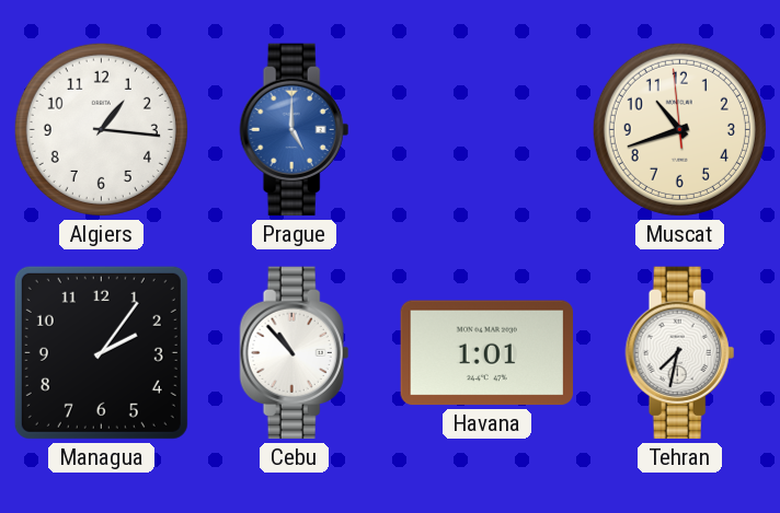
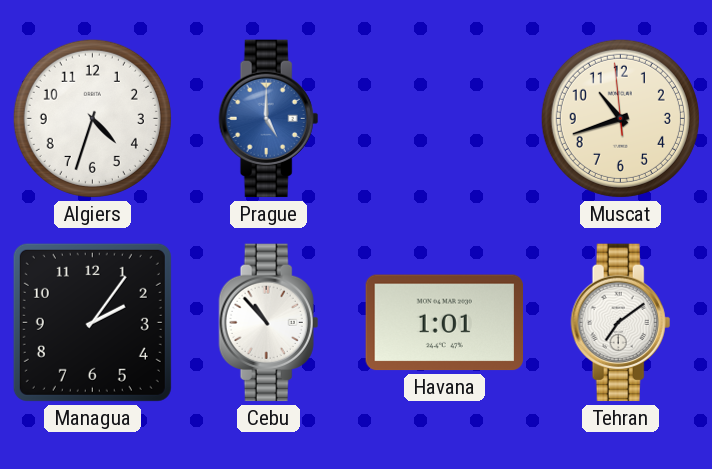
Algiers: 1:16 -> 4:33
Tehran: 7:32 -> 7:09
